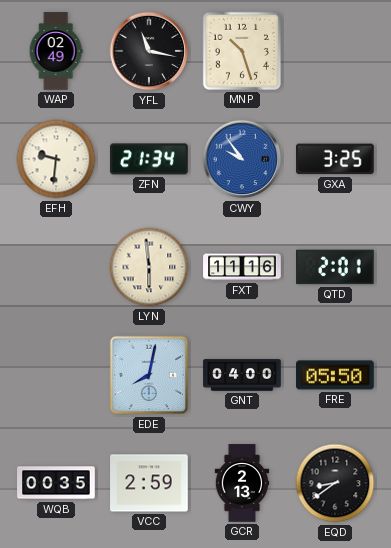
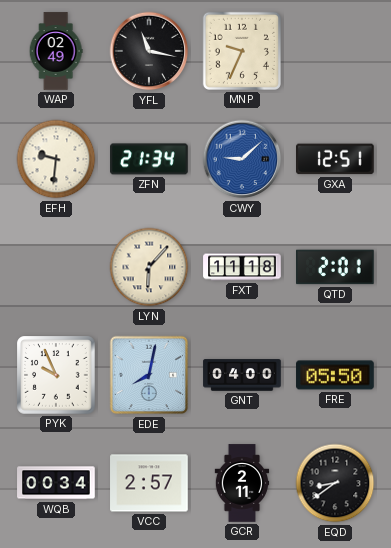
MNP: 10:27 -> 9:34
CWY: 9:54 -> 9:08
GXA: 3:25 -> 12:51
LYN: 5:59 -> 6:07
FXT: 11:16 -> 11:18
PYK: none -> 9:56
WQB: 00:35 -> 00:34
VCC: 2:59 -> 2:57
GCR: 2:13 -> 2:11
